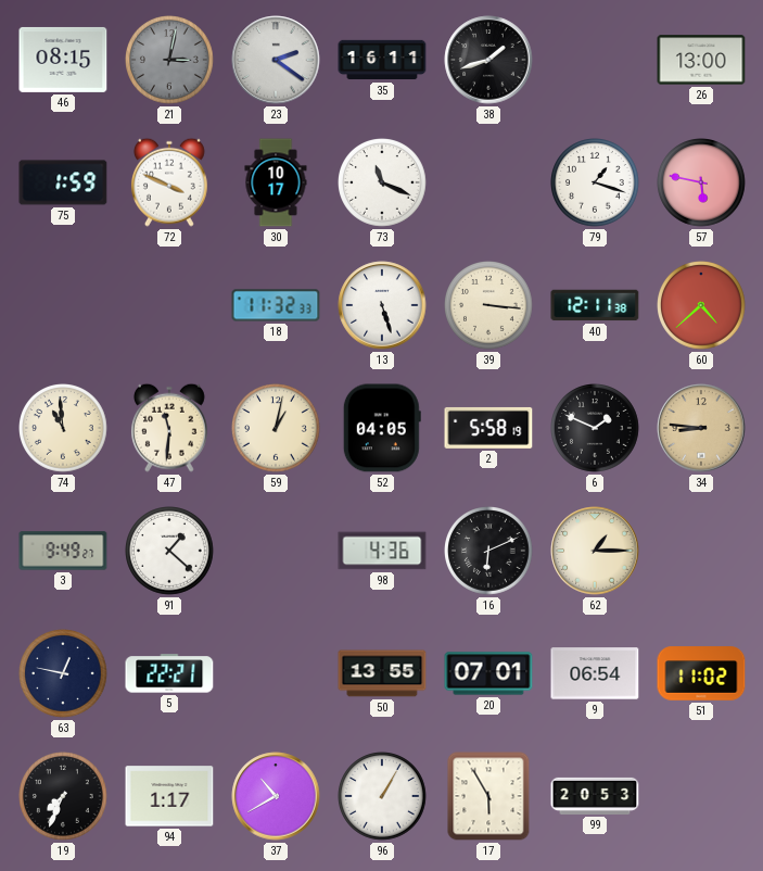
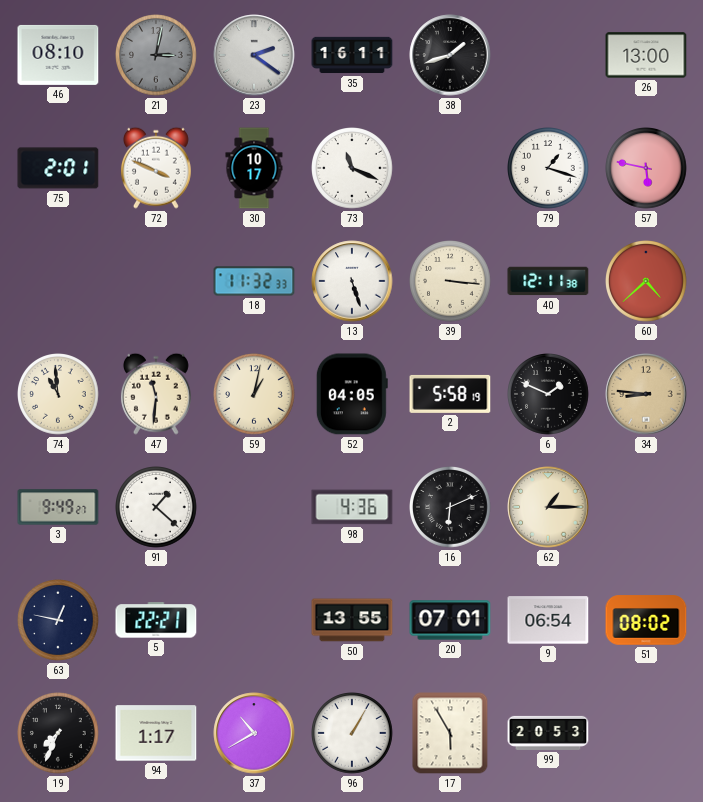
46: 08:15 -> 08:10
75: 1:59 -> 2:01
51: 11:02 -> 08:02
